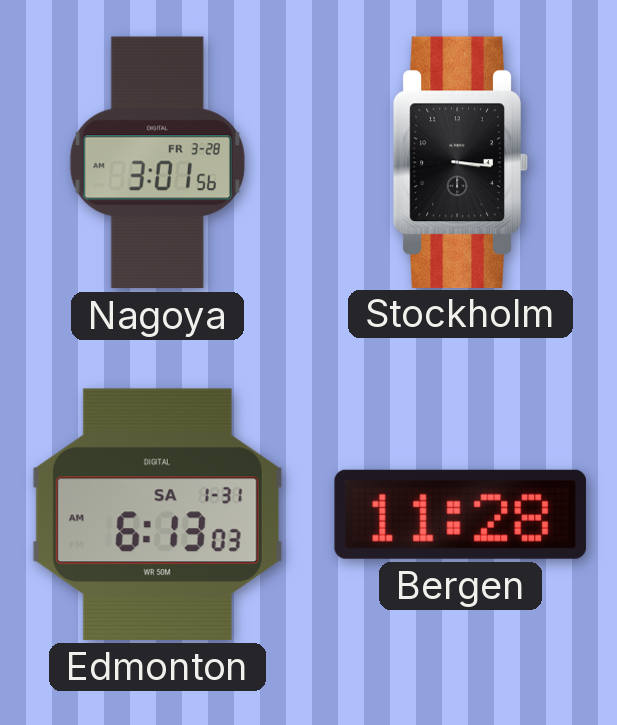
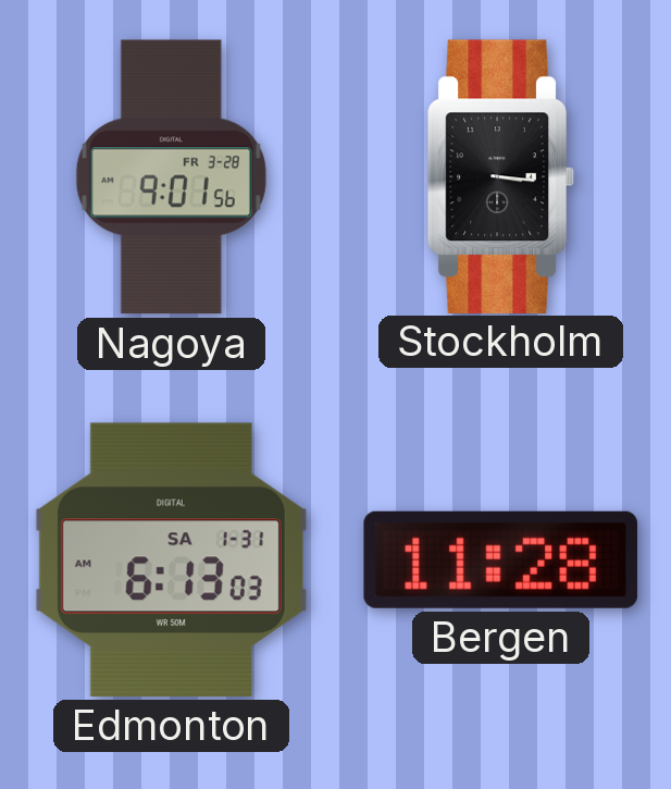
Nagoya: 3:01 -> 9:01
